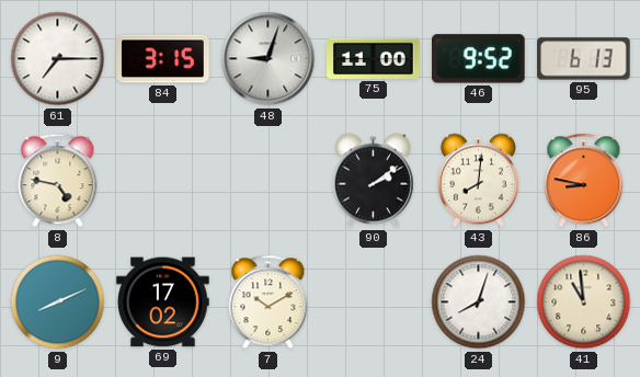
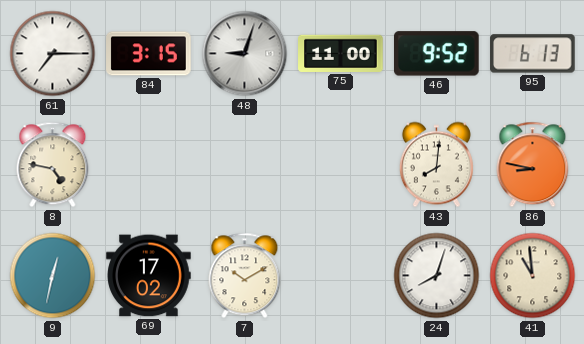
90: 2:09 -> none
9: 8:11 -> 12:32
